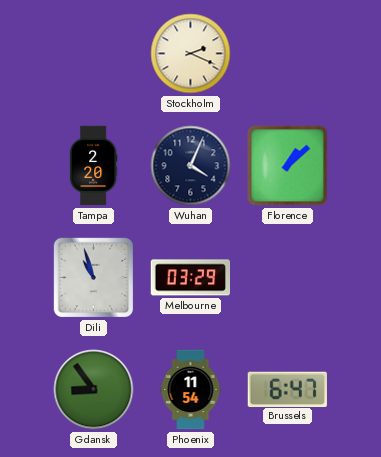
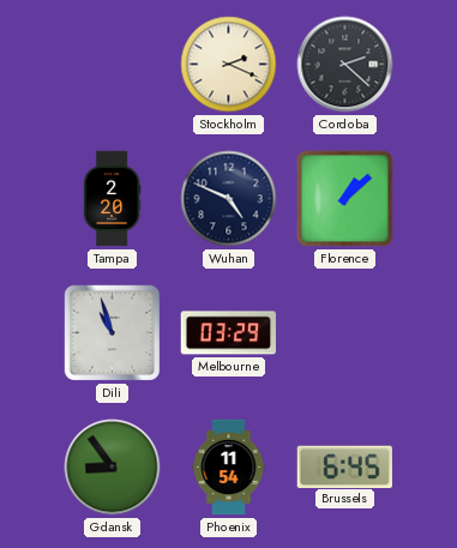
Cordoba: none -> 2:22
Wuhan: 4:04 -> 4:49
Brussels: 6:47 -> 6:45
